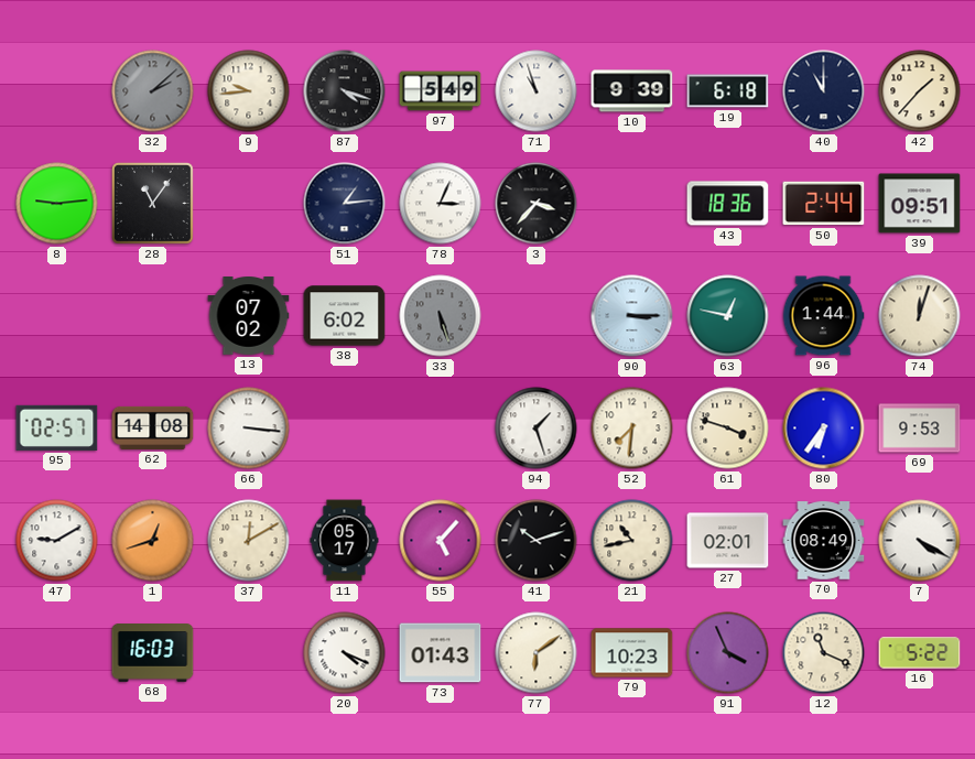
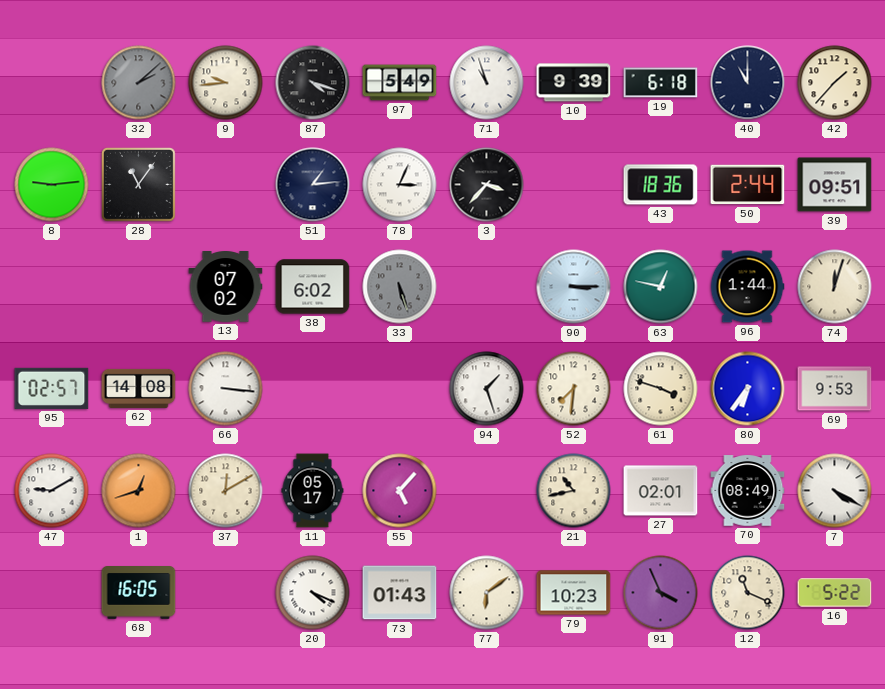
41: 10:12 -> none
68: 16:03 -> 16:05
